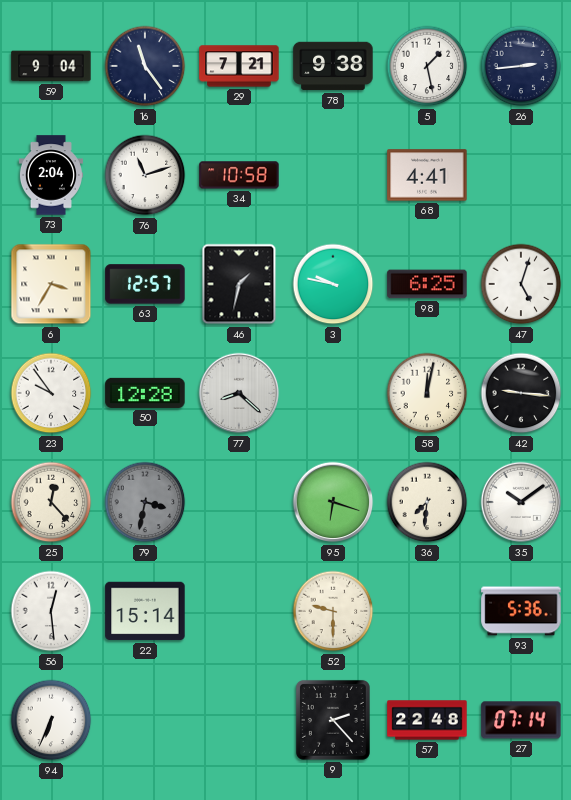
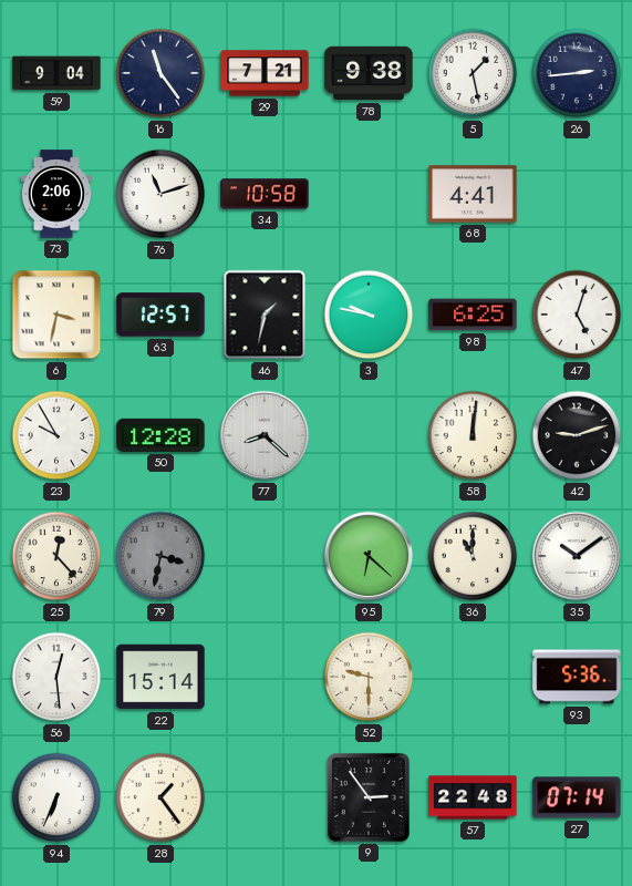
73: 2:04 -> 2:06
6: 3:35 -> 3:32
23: 9:54 -> 9:55
58: 12:02 -> 12:01
42: 9:16 -> 9:12
95: 6:18 -> 6:22
36: 7:31 -> 11:00
28: none -> 1:24
9: 2:23 -> 2:54
